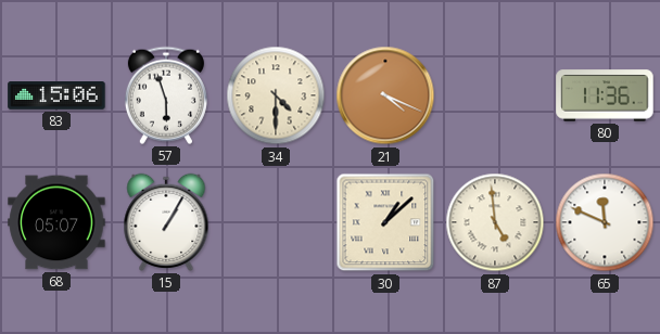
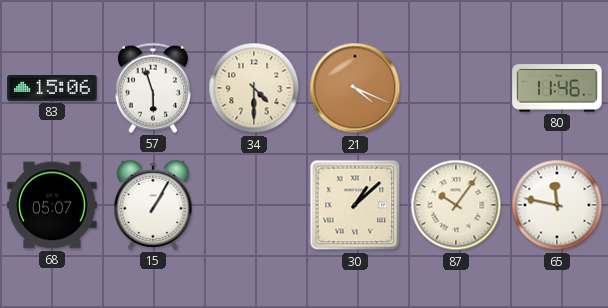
80: 11:36 -> 11:46
87: 4:59 -> 10:06
65: 11:49 -> 11:47
